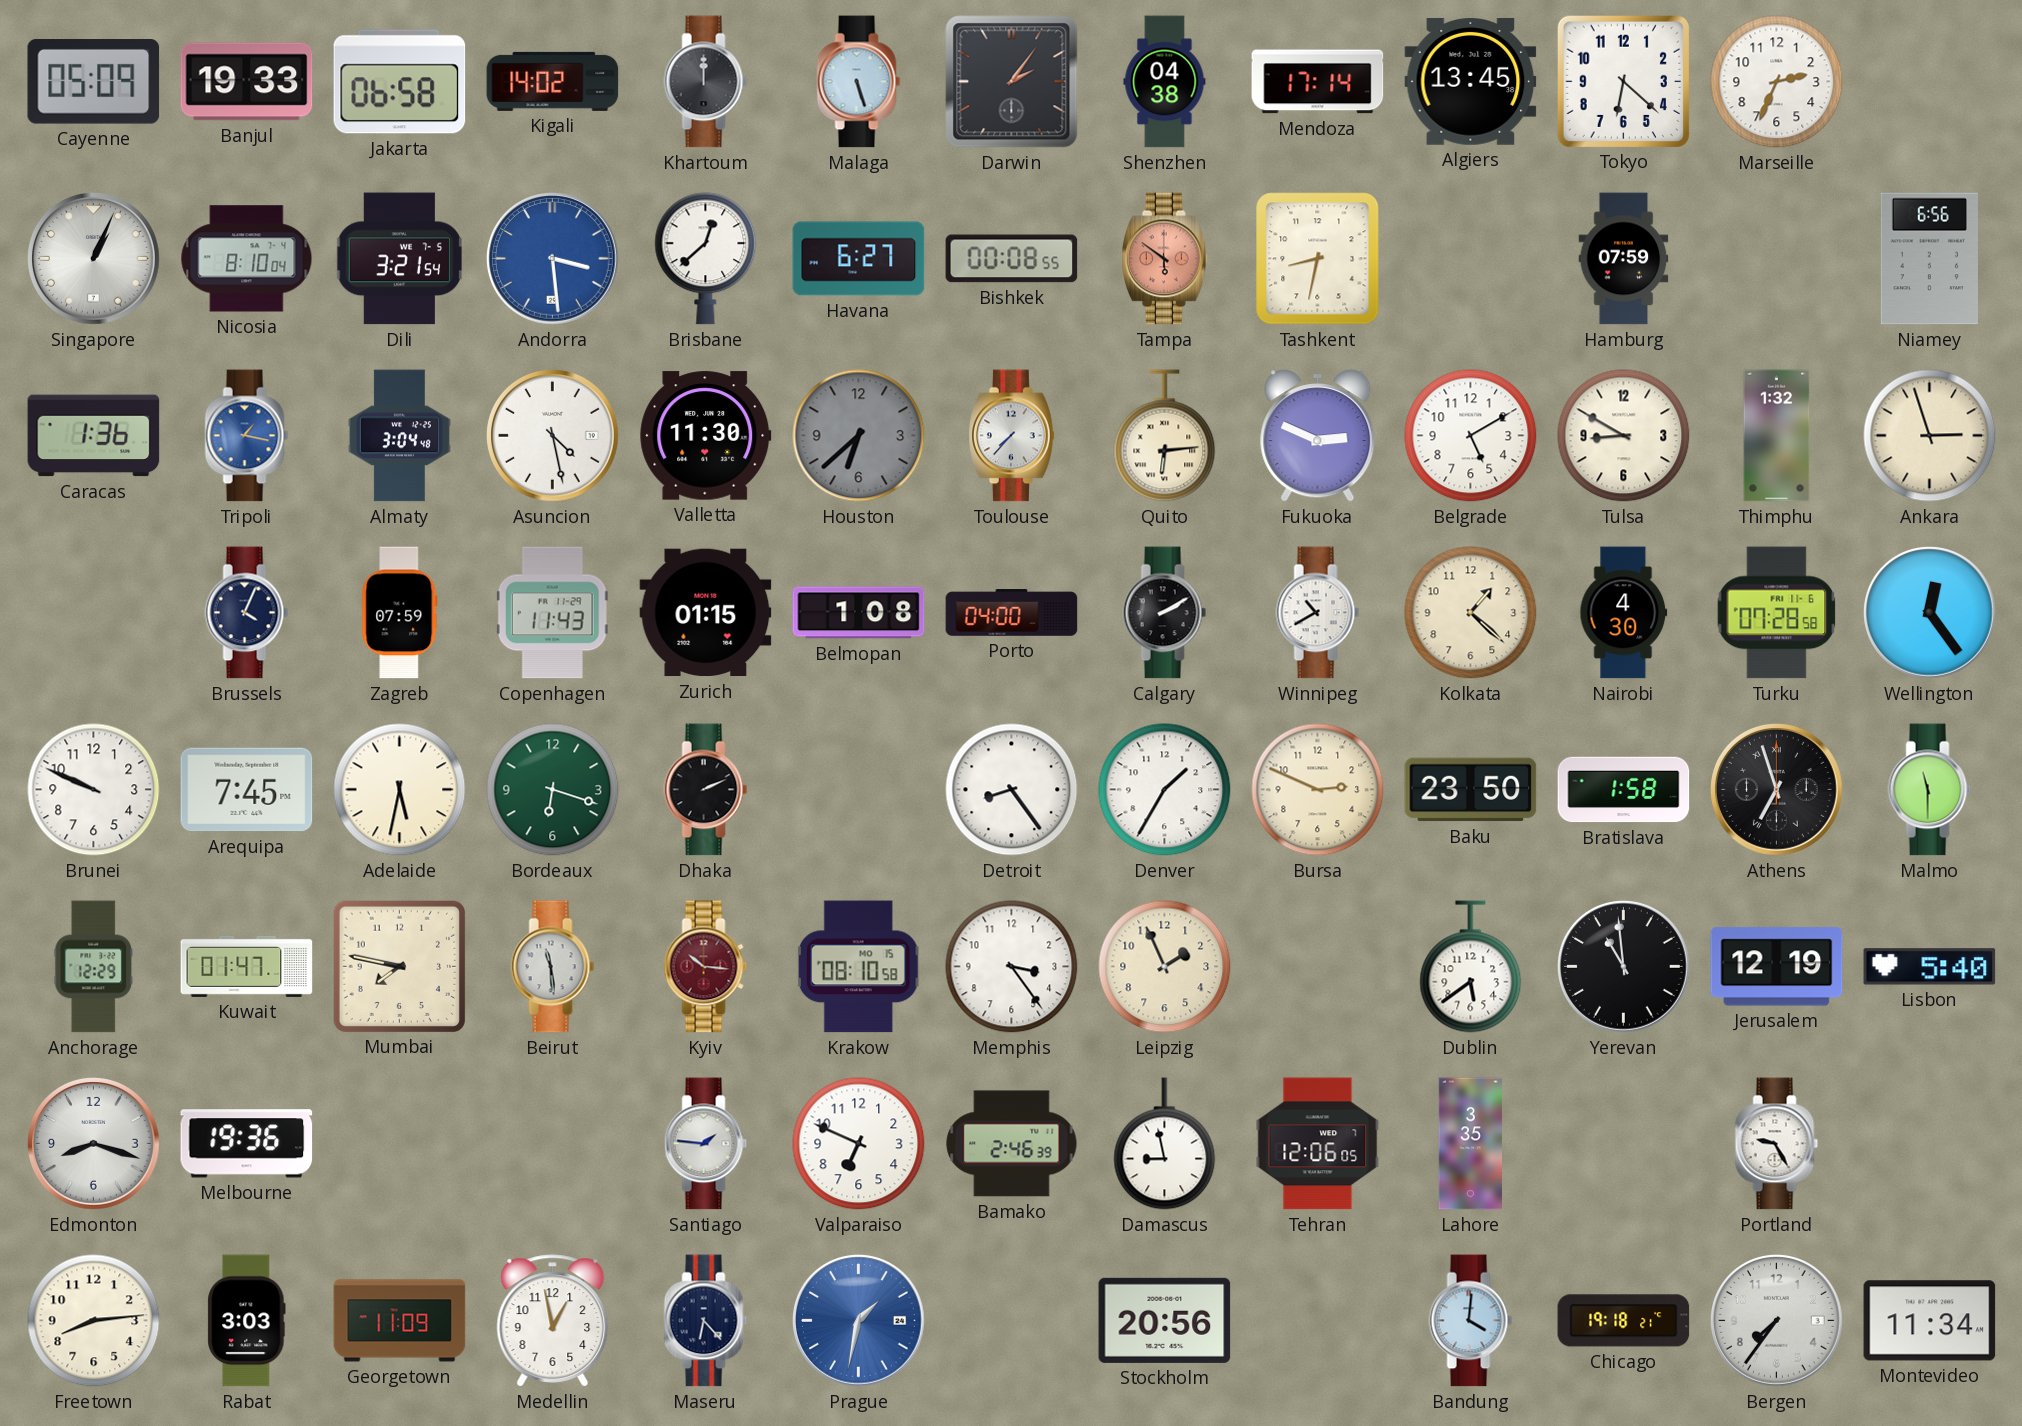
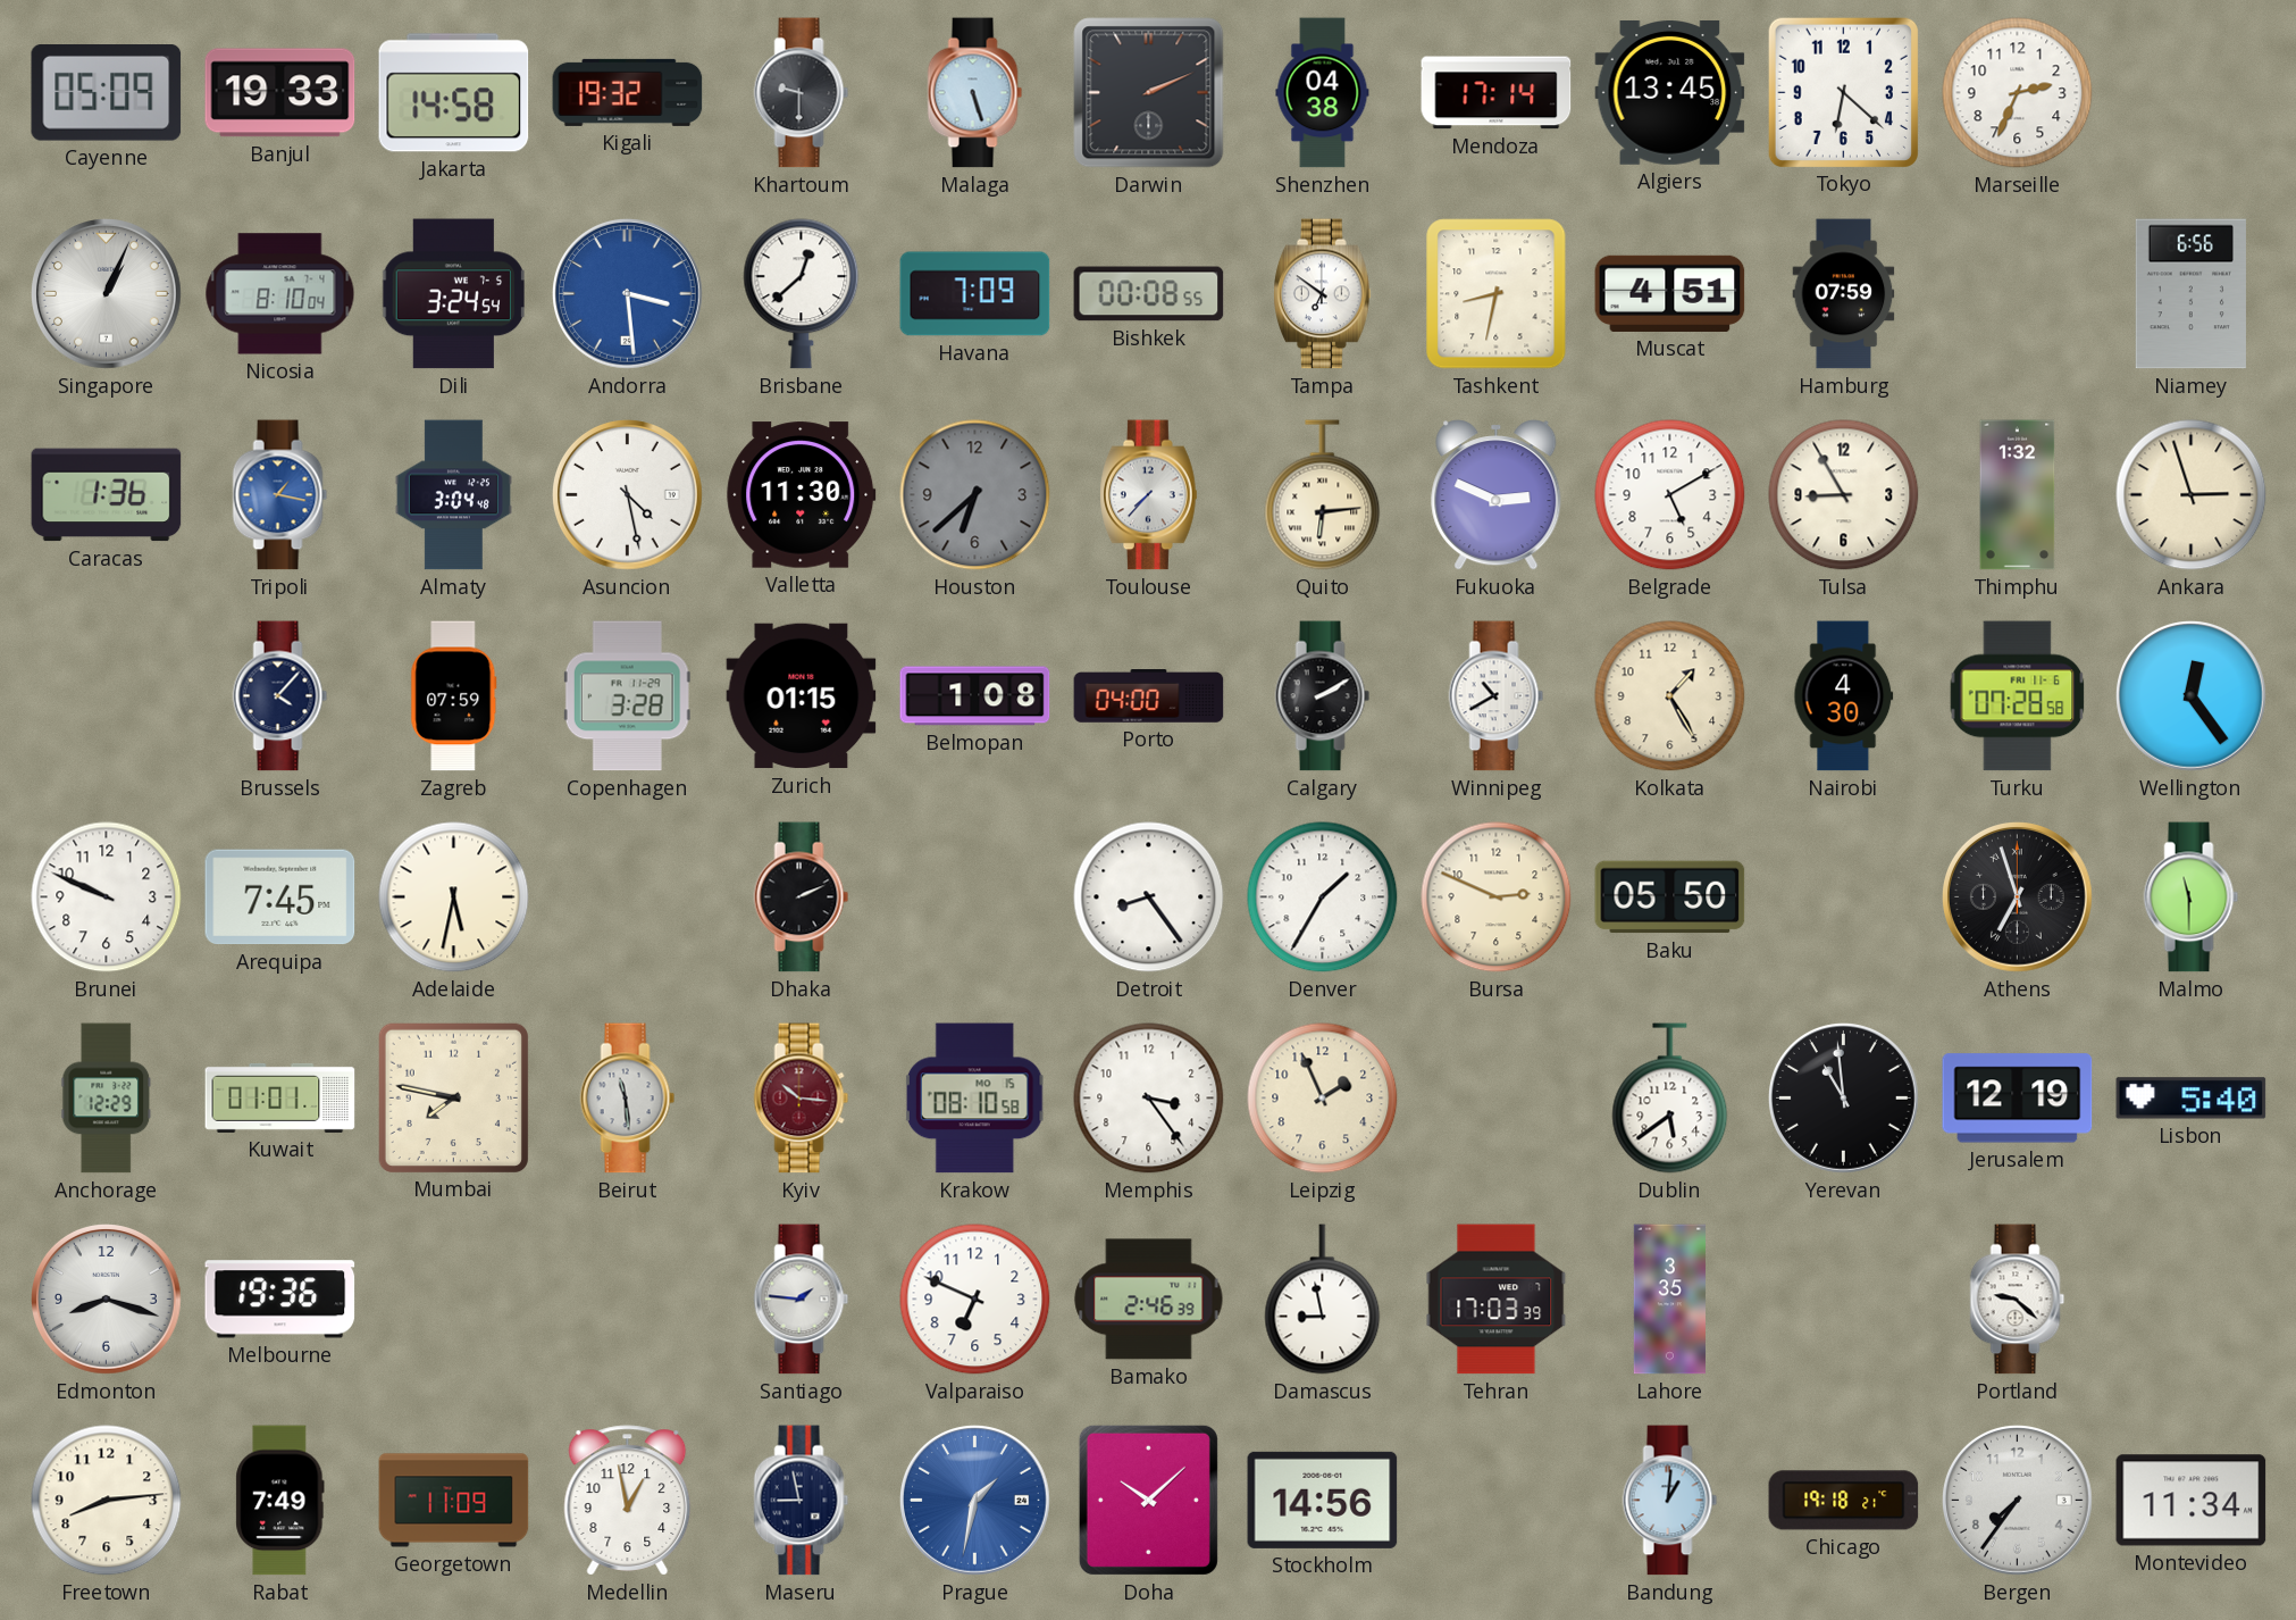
Jakarta: 06:58 -> 14:58
Kigali: 14:02 -> 19:32
Khartoum: 12:00 -> 9:30
Darwin: 2:06 -> 2:11
Dili: 3:21 -> 3:24
Havana: 6:27 -> 7:09
Tampa: 5:51 -> 6:51
Tampa dial: salmon -> white
Muscat: none -> 4:51
Tulsa: 8:50 -> 8:55
Brussels: 4:04 -> 4:07
Copenhagen: 11:43 -> 3:28
Kolkata: 1:22 -> 1:25
Bordeaux: 6:18 -> none
Baku: 23:50 -> 05:50
Bratislava: 1:58 -> none
Kuwait: 01:47 -> 01:01
Tehran: 12:06 -> 17:03
Portland: 9:25 -> 9:22
Rabat: 3:03 -> 7:49
Maseru: 6:23 -> 8:58
Doha: none -> 10:08
Stockholm: 20:56 -> 14:56
Bandung: 4:01 -> 1:01
